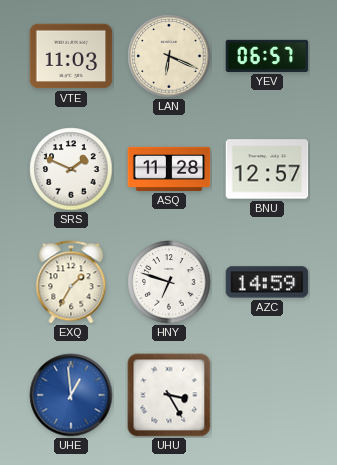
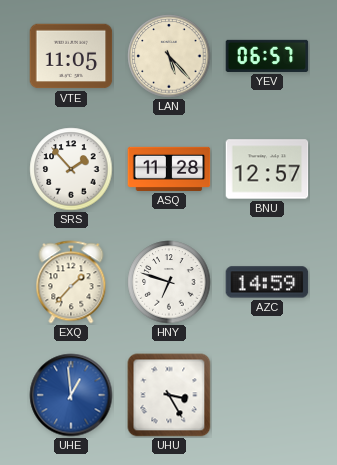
VTE: 11:03 -> 11:05
LAN: 6:19 -> 5:23
SRS: 1:49 -> 1:53
EXQ: 1:35 -> 1:37
